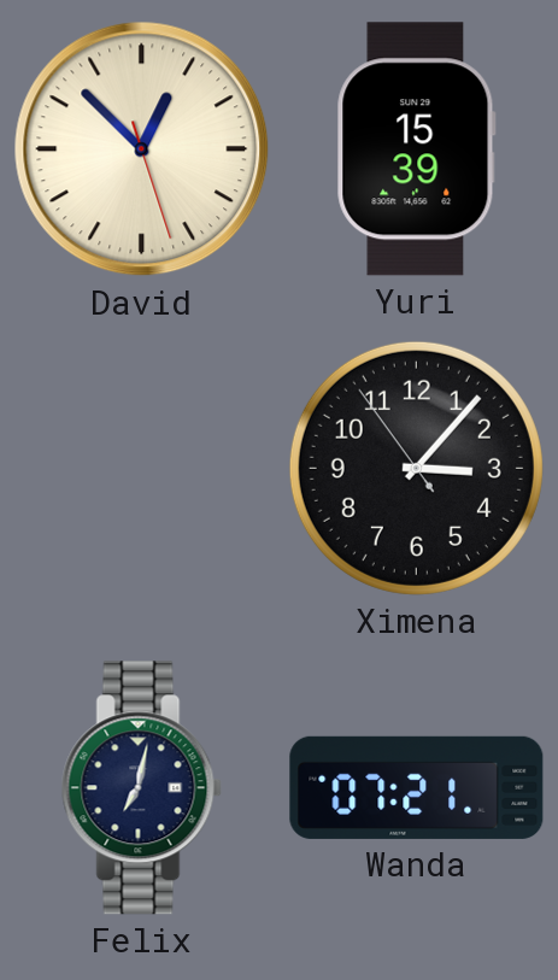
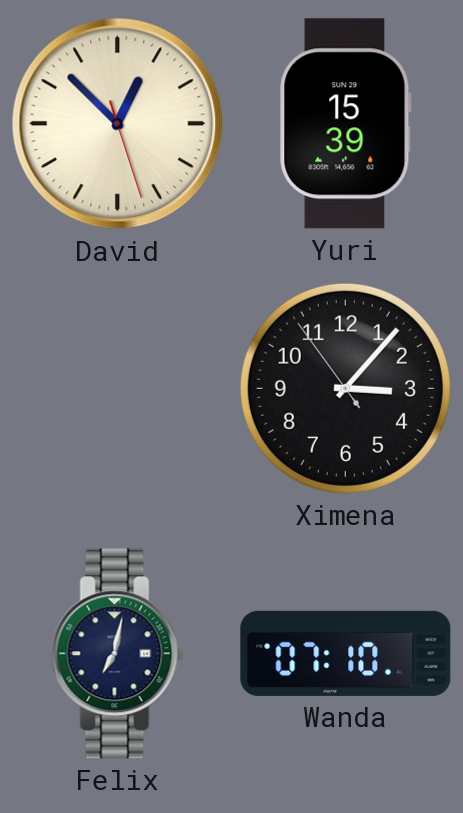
Wanda: 07:21 -> 07:10
